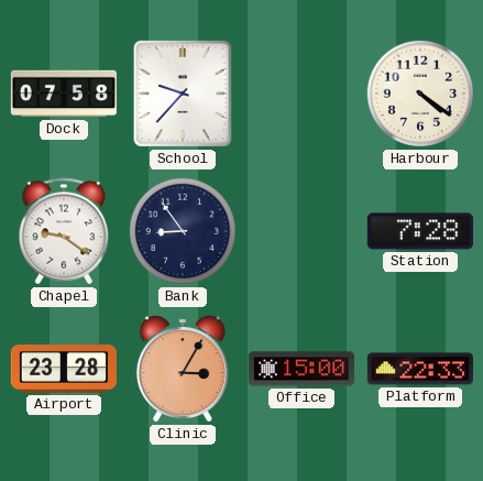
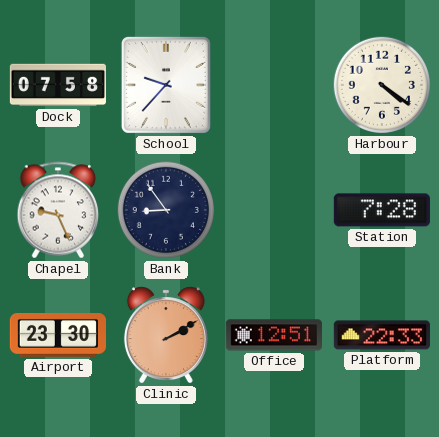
Chapel: 9:21 -> 9:26
Airport: 23:28 -> 23:30
Clinic: 3:05 -> 2:10
Office: 15:00 -> 12:51
